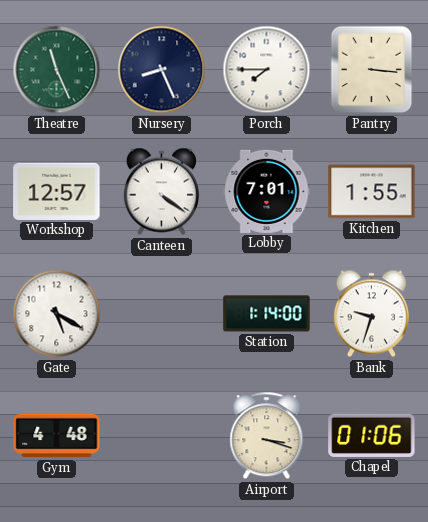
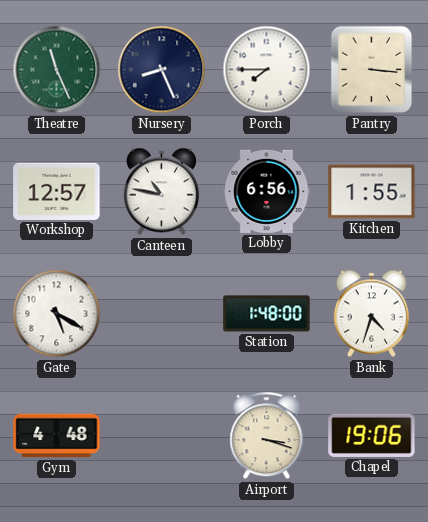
Canteen: 4:21 -> 10:47
Lobby: 7:01 -> 6:56
Station: 1:14 -> 1:48
Bank: 9:33 -> 4:33
Chapel: 01:06 -> 19:06
